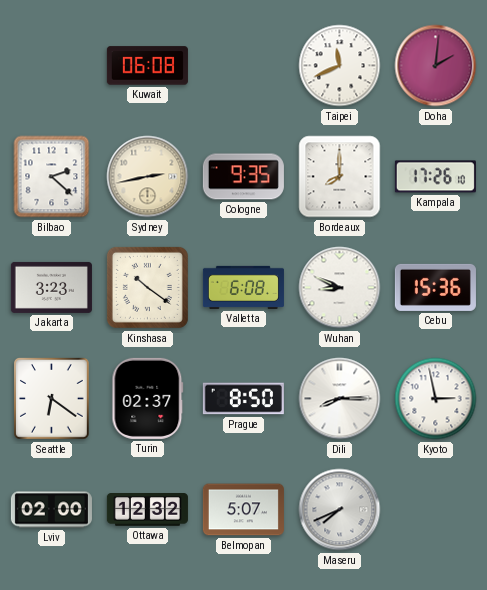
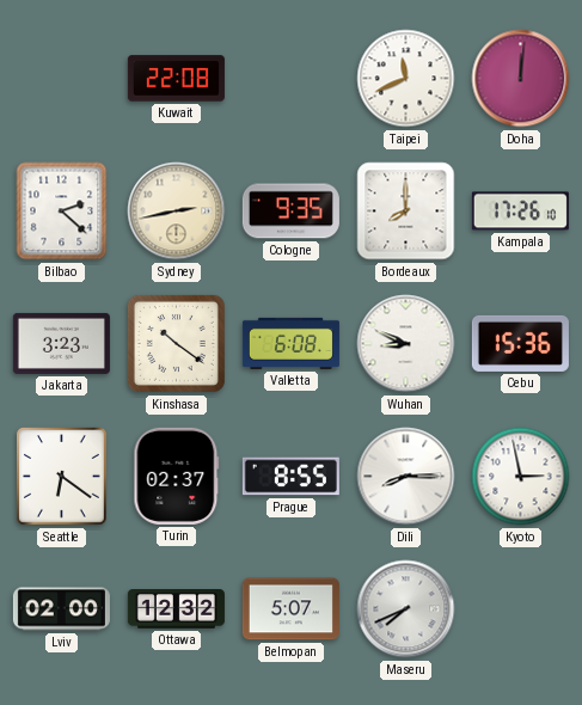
Kuwait: 06:08 -> 22:08
Doha: 2:01 -> 12:01
Prague: 8:50 -> 8:55
